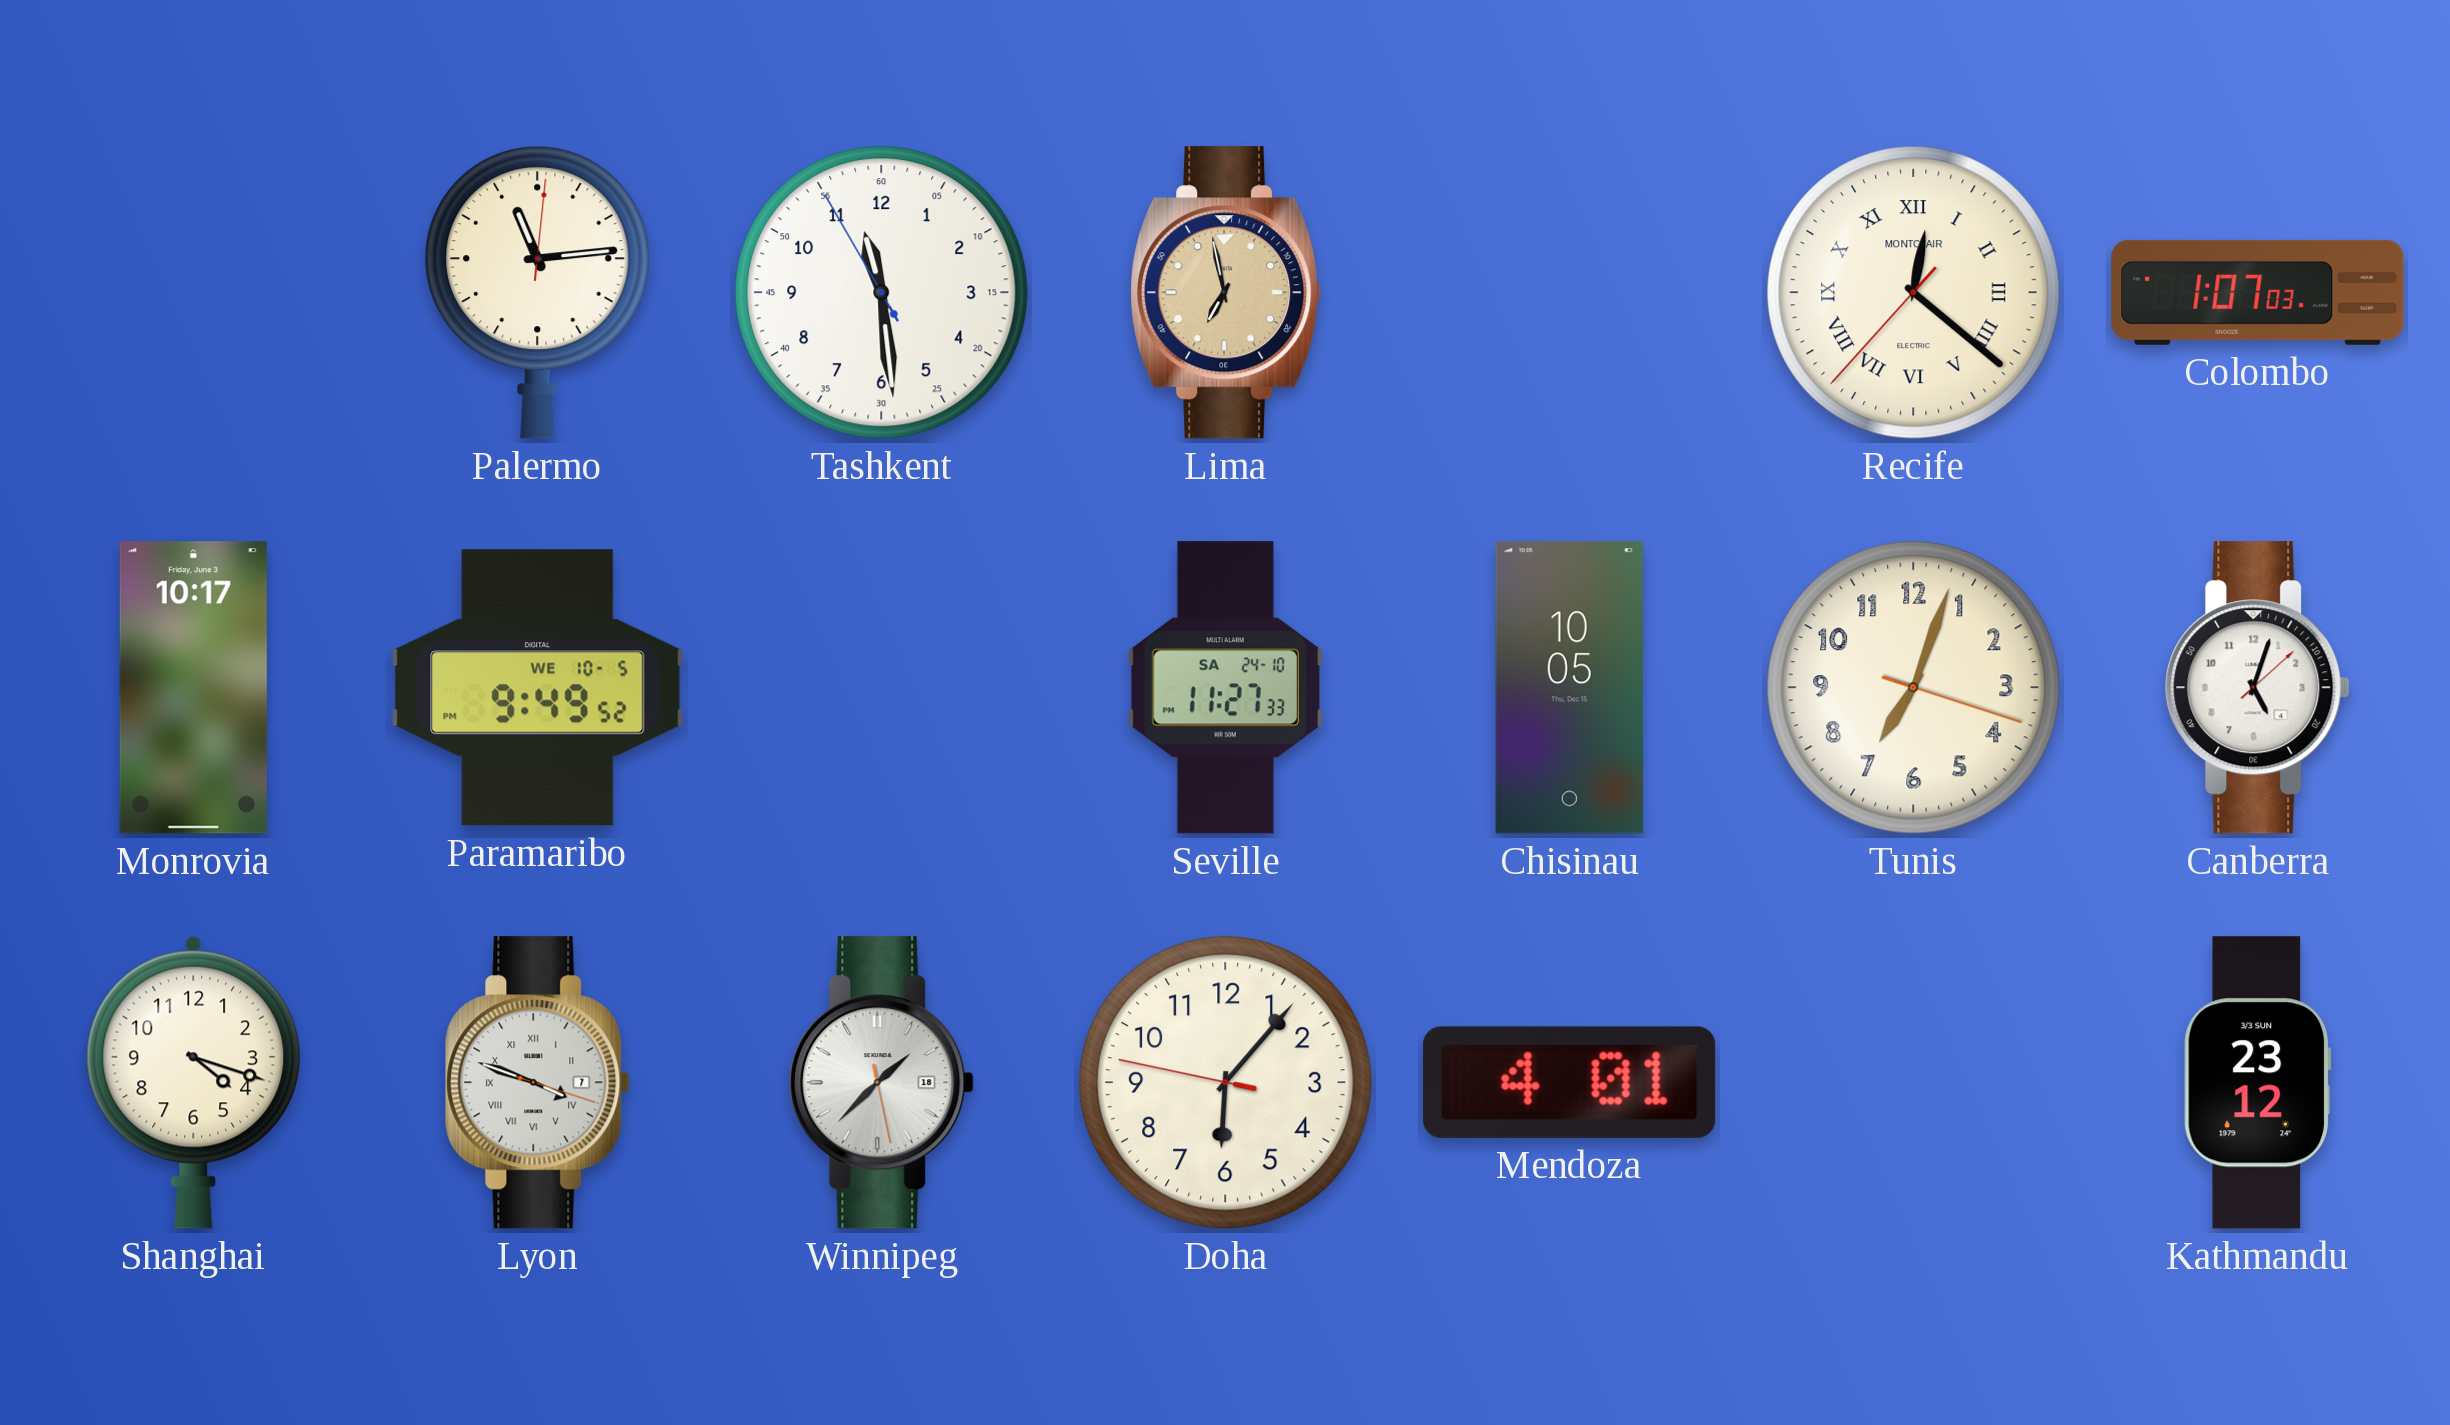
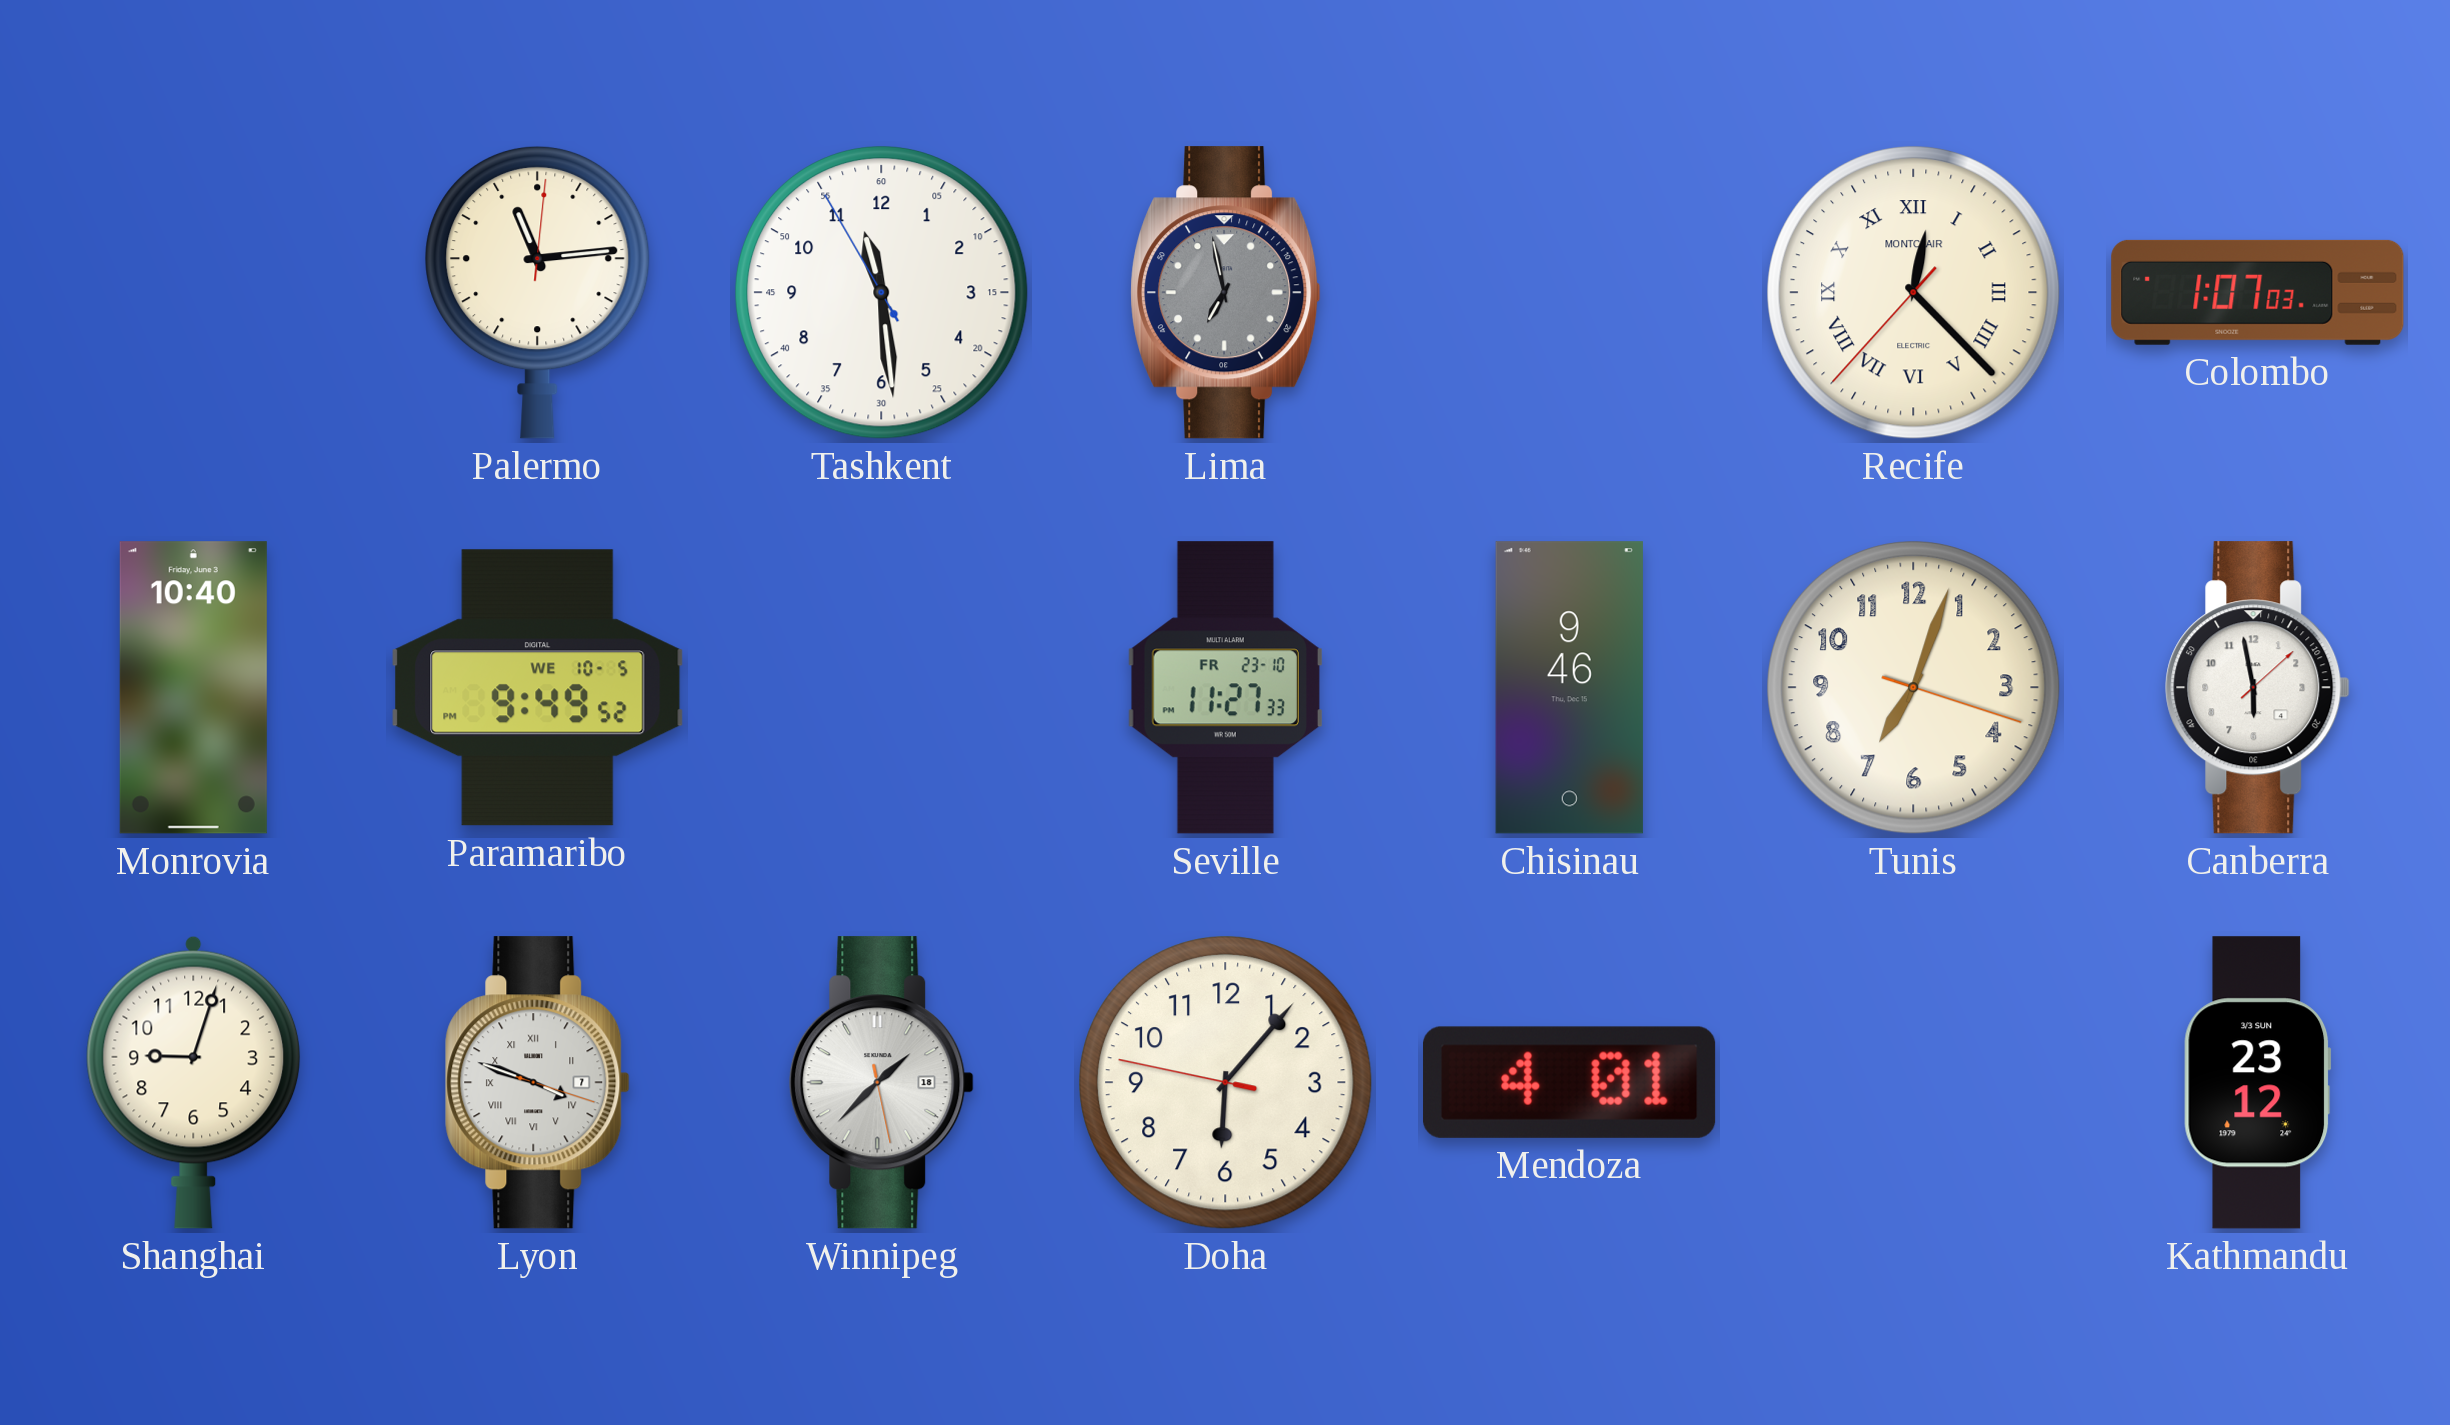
Lima dial: champagne -> grey
Recife: 12:21 -> 12:22
Monrovia: 10:17 -> 10:40
Seville date: SA 24-10 -> FR 23-10
Chisinau: 10:05 -> 9:46
Canberra: 5:03 -> 5:58
Shanghai: 4:18 -> 9:03
